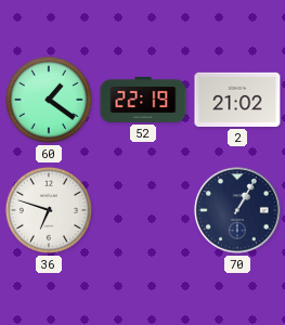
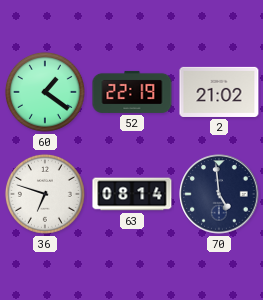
63: none -> 08:14
70: 1:05 -> 4:59
